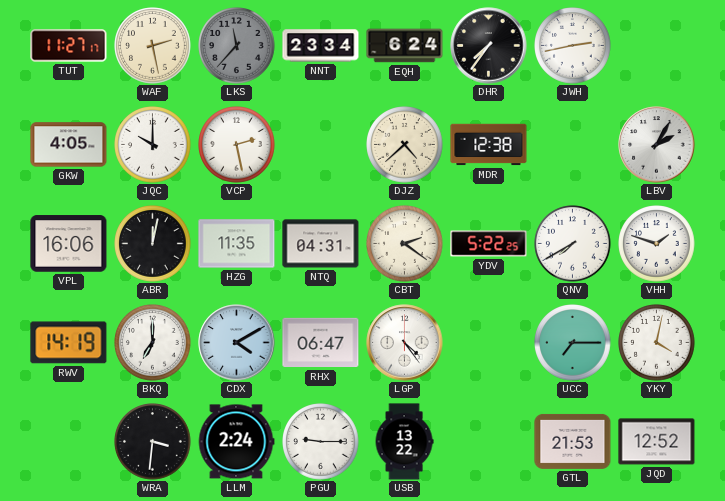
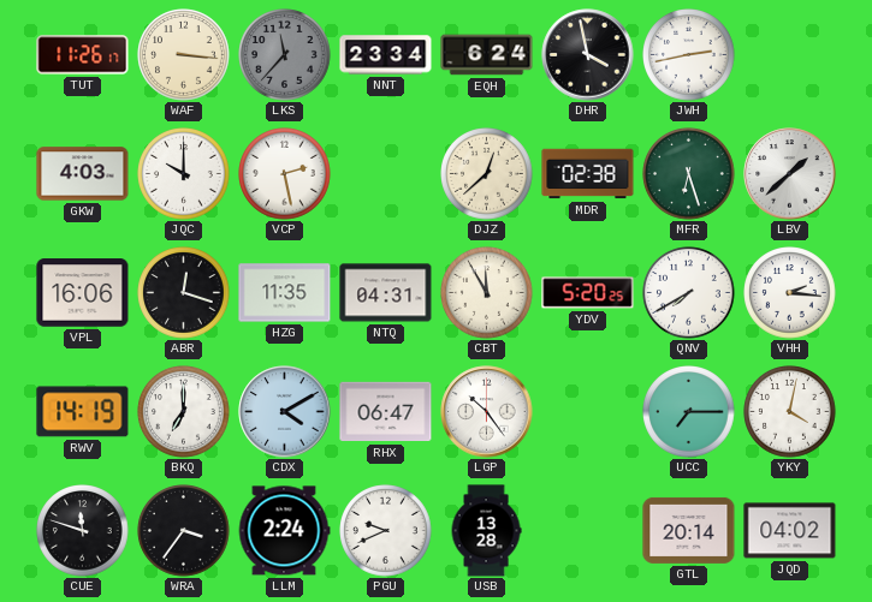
TUT: 11:27 -> 11:26
WAF: 2:28 -> 3:16
DHR: 7:36 -> 3:58
GKW: 4:05 -> 4:03
DJZ: 4:38 -> 12:38
MDR: 12:38 -> 02:38
MFR: none -> 6:27
LBV: 2:05 -> 1:38
ABR: 12:02 -> 12:18
CBT: 2:21 -> 11:55
YDV: 5:22 -> 5:20
VHH: 1:48 -> 2:16
LGP: 4:24 -> 10:24
CUE: none -> 11:48
WRA: 3:31 -> 3:36
PGU: 9:15 -> 9:41
USB: 13:22 -> 13:28
GTL: 21:53 -> 20:14
JQD: 12:52 -> 04:02
